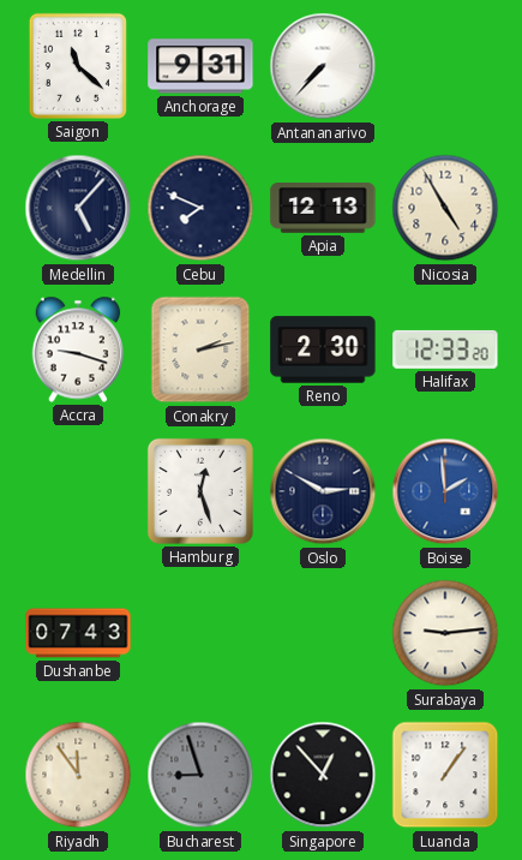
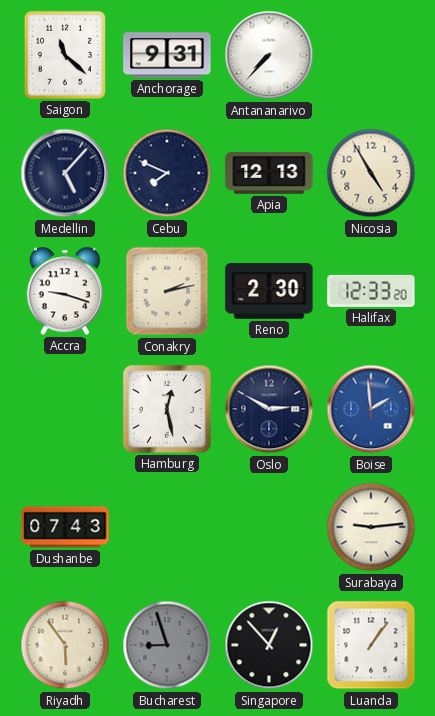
Hamburg: 12:27 -> 12:28
Riyadh: 11:54 -> 5:54
